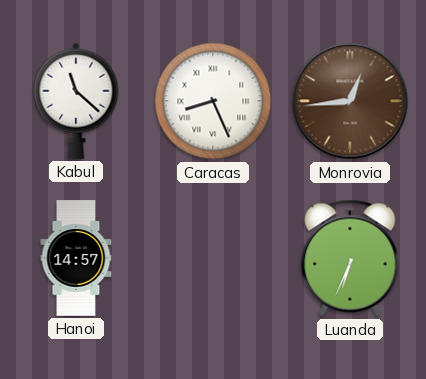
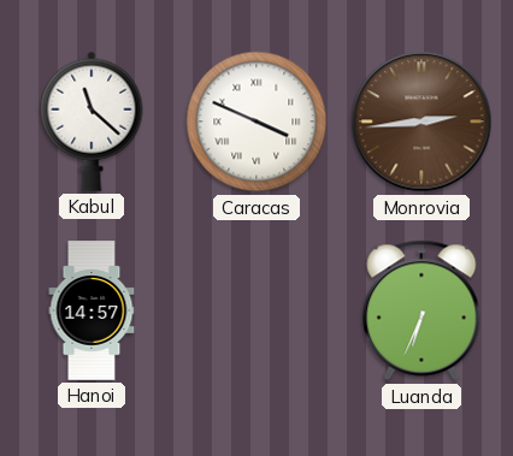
Caracas: 8:26 -> 3:49
Monrovia: 12:44 -> 2:44
